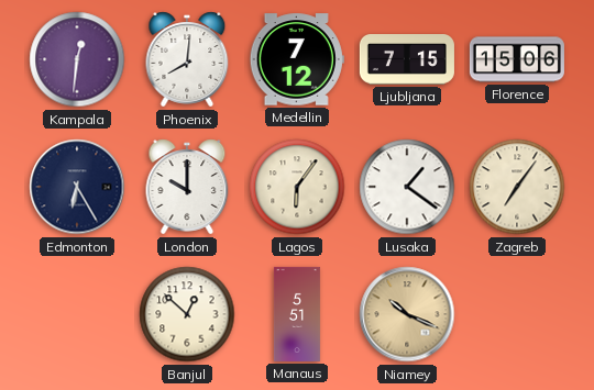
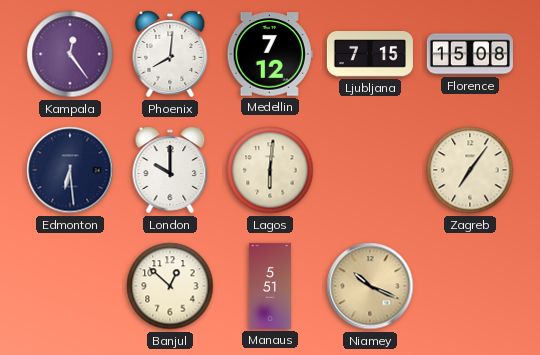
Kampala: 12:31 -> 12:24
Florence: 15:06 -> 15:08
Edmonton: 6:25 -> 6:29
Lagos: 6:06 -> 6:01
Lusaka: 1:21 -> none
